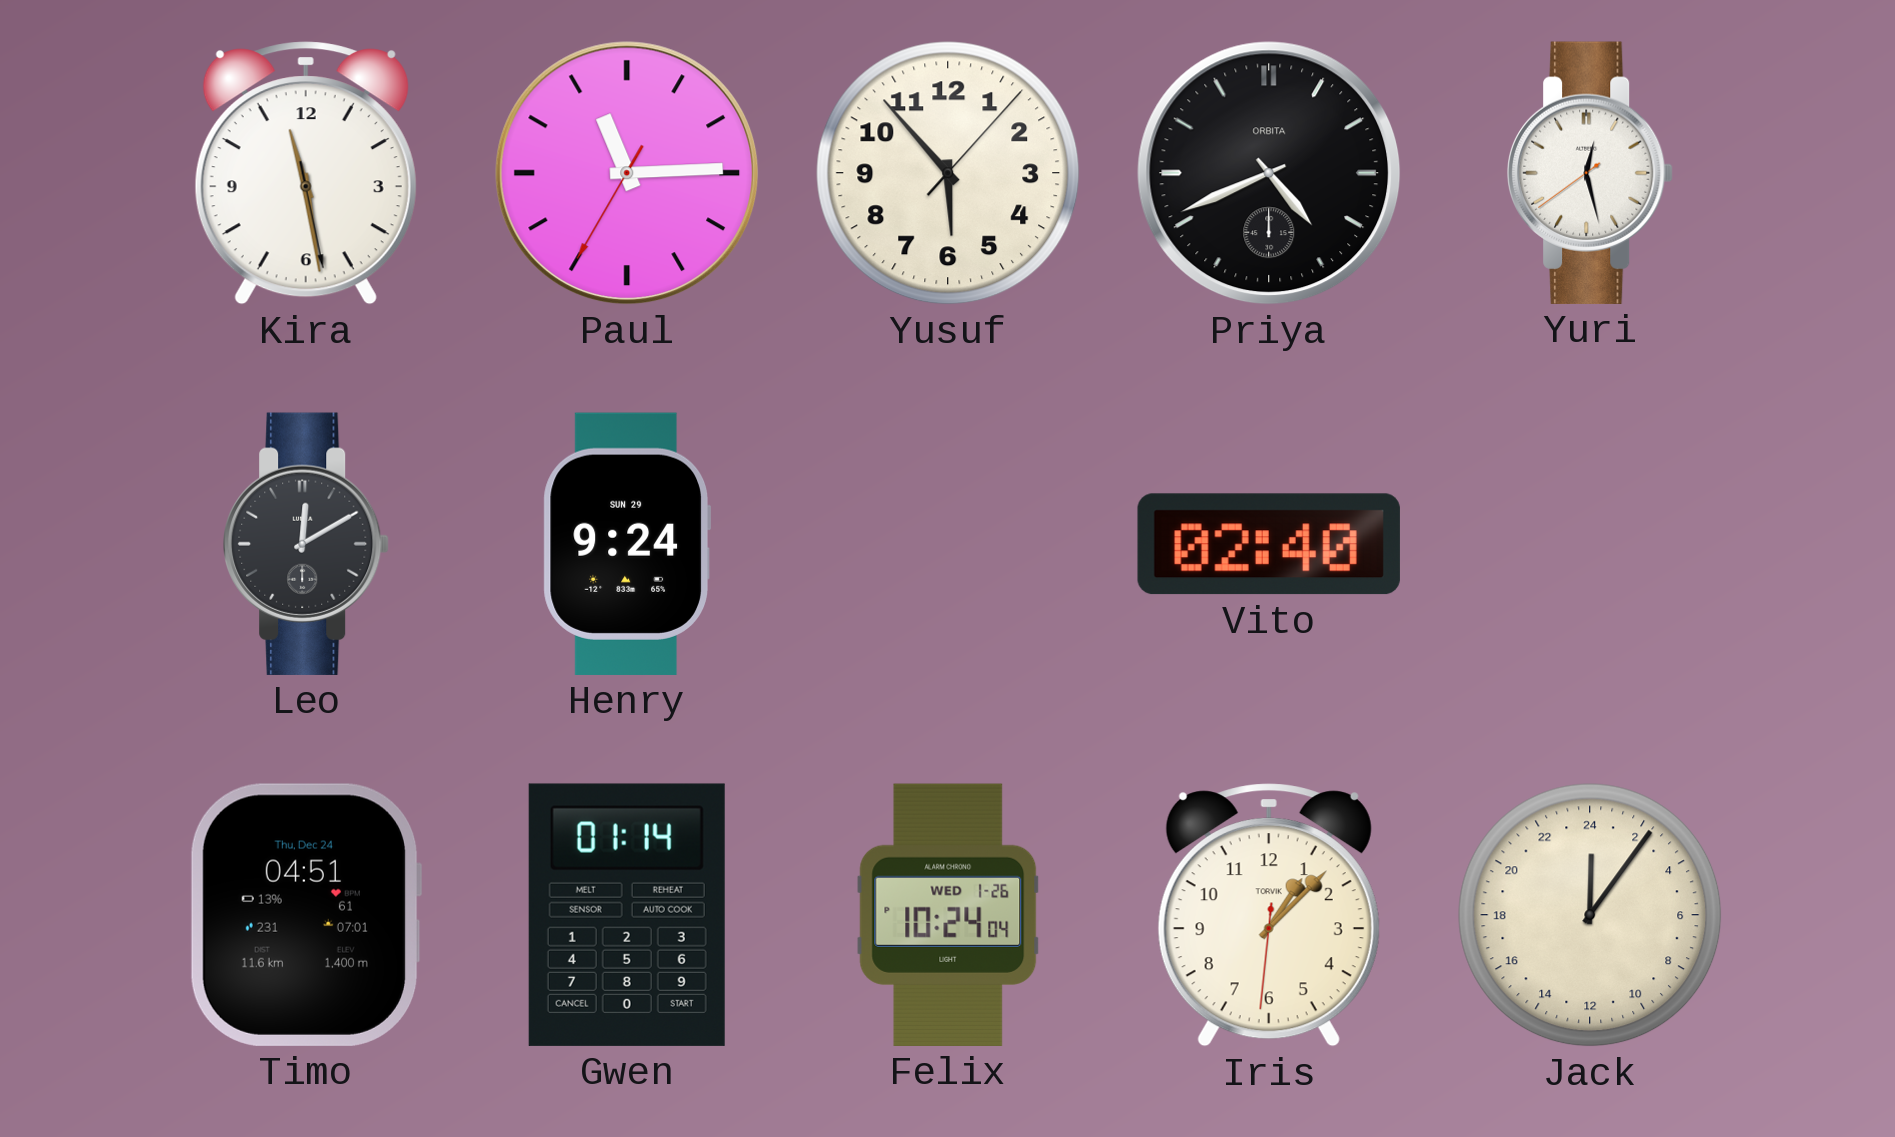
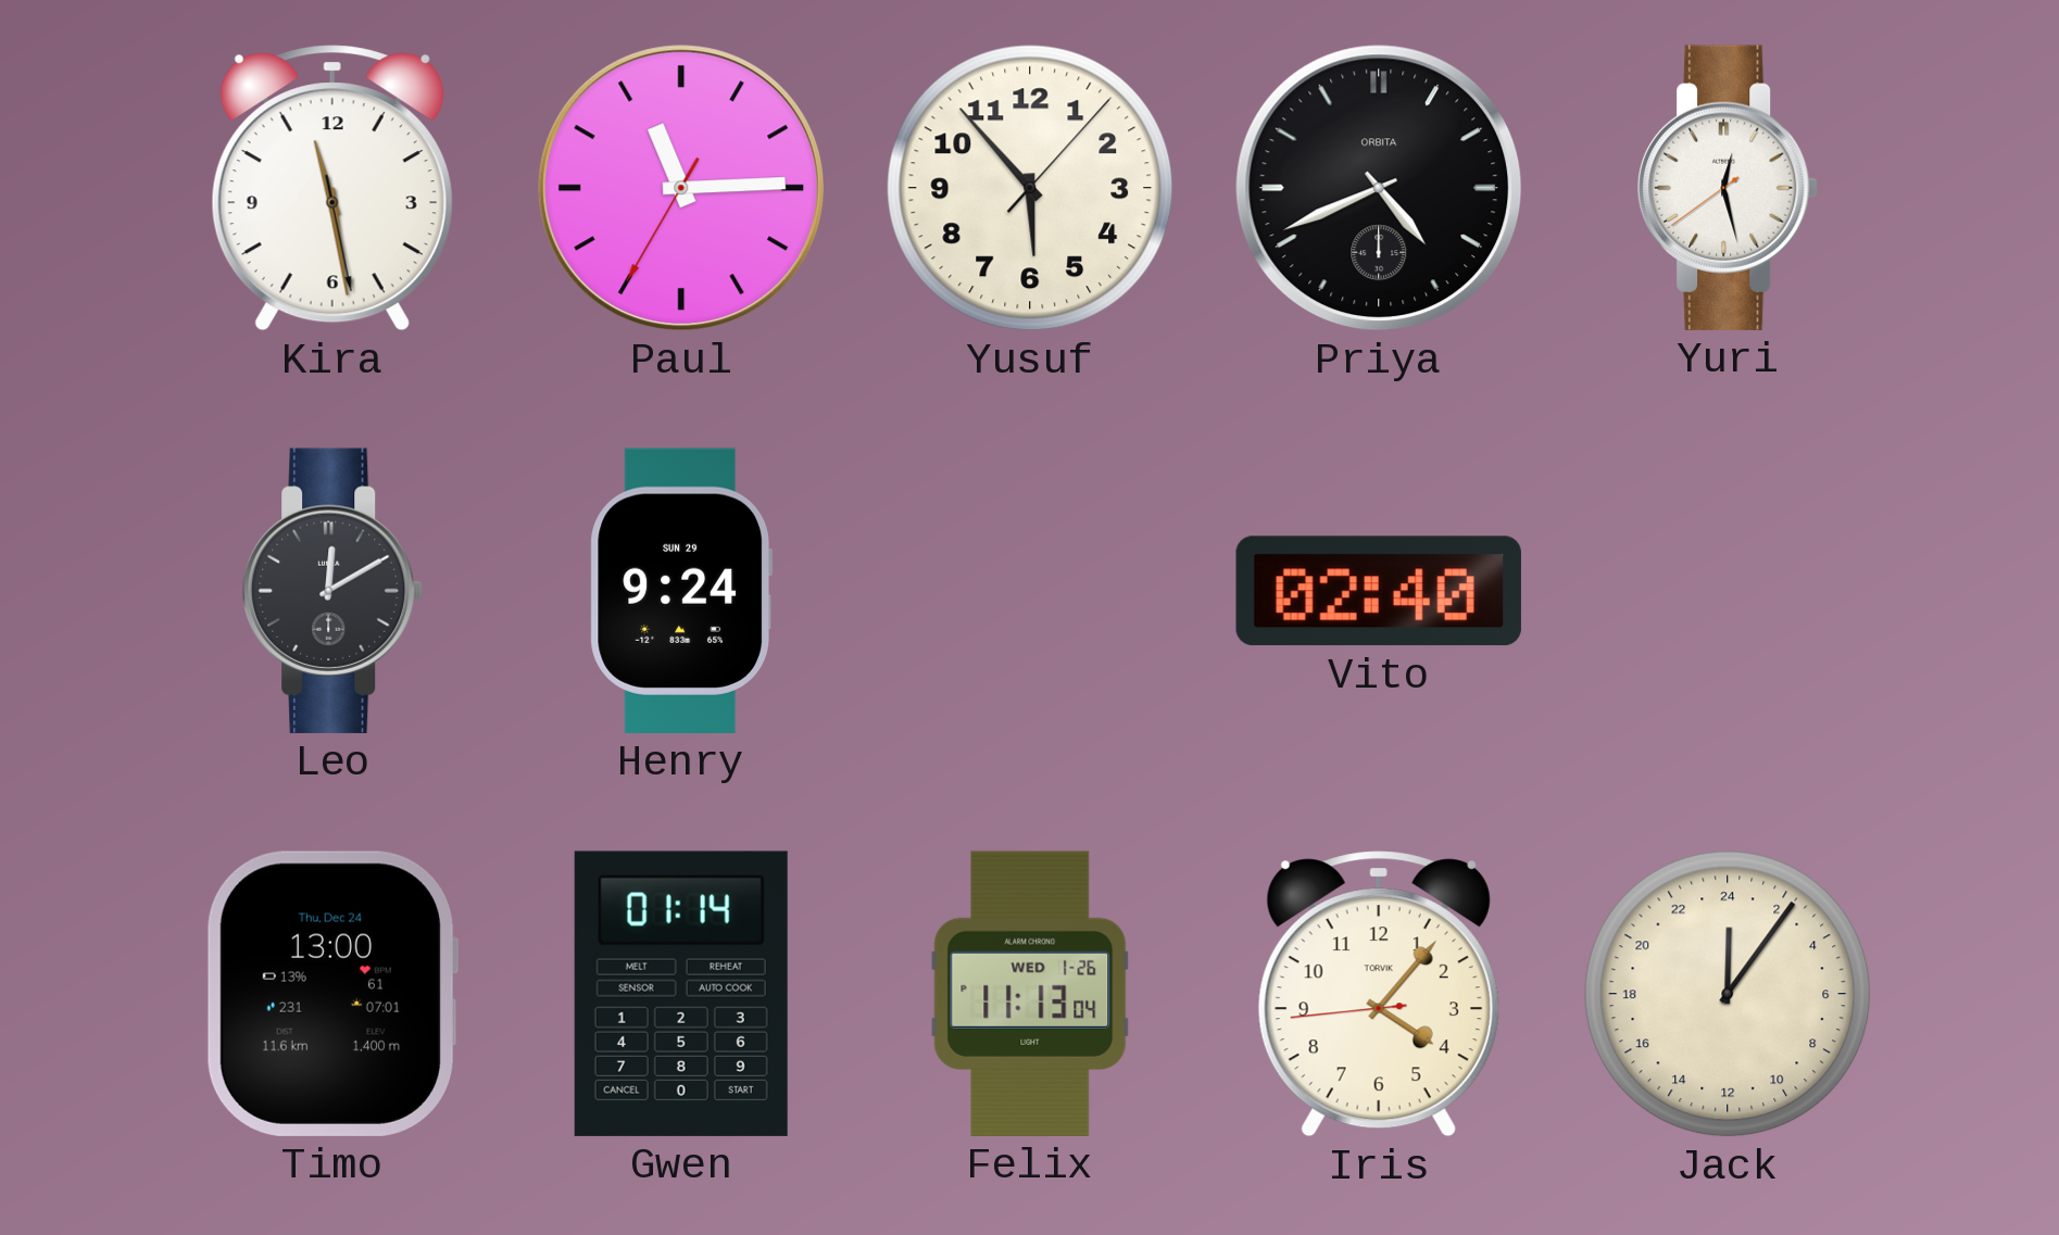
Timo: 04:51 -> 13:00
Felix: 10:24 -> 11:13
Iris: 1:07 -> 4:06
